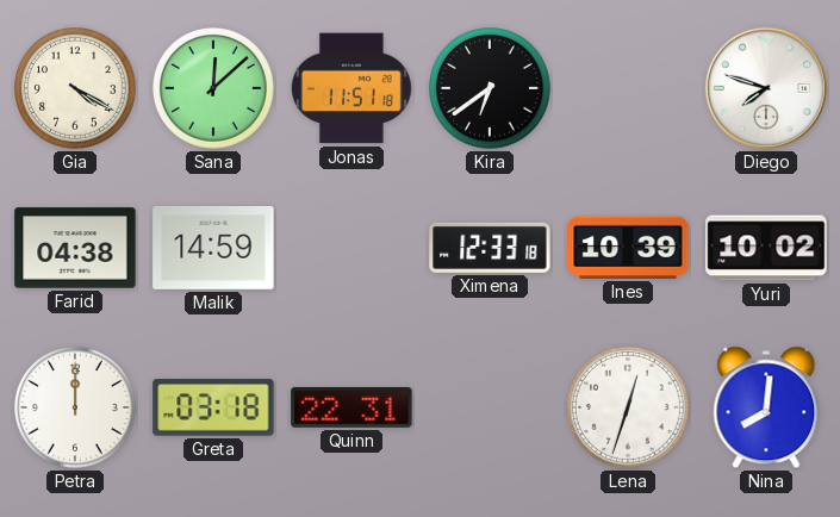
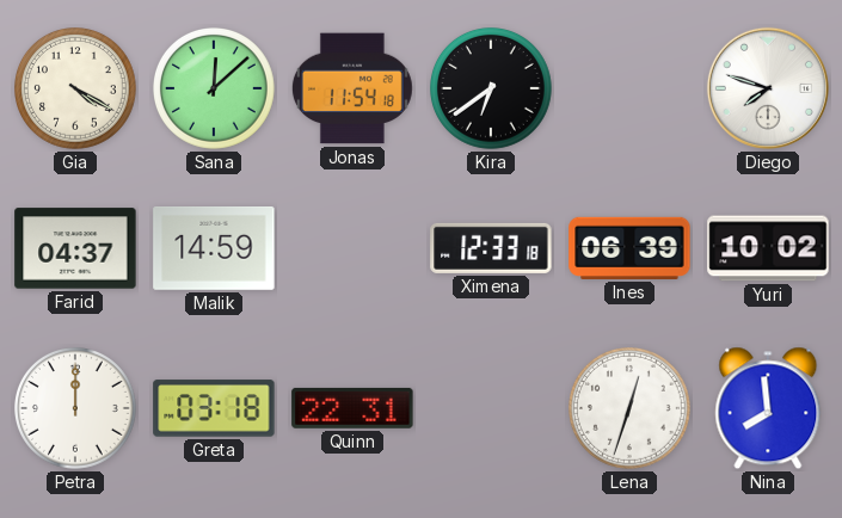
Jonas: 11:51 -> 11:54
Farid: 04:38 -> 04:37
Ines: 10:39 -> 06:39
Nina: 8:01 -> 7:59
